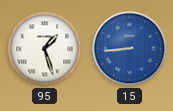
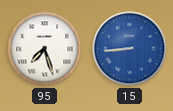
95: 1:27 -> 7:27
